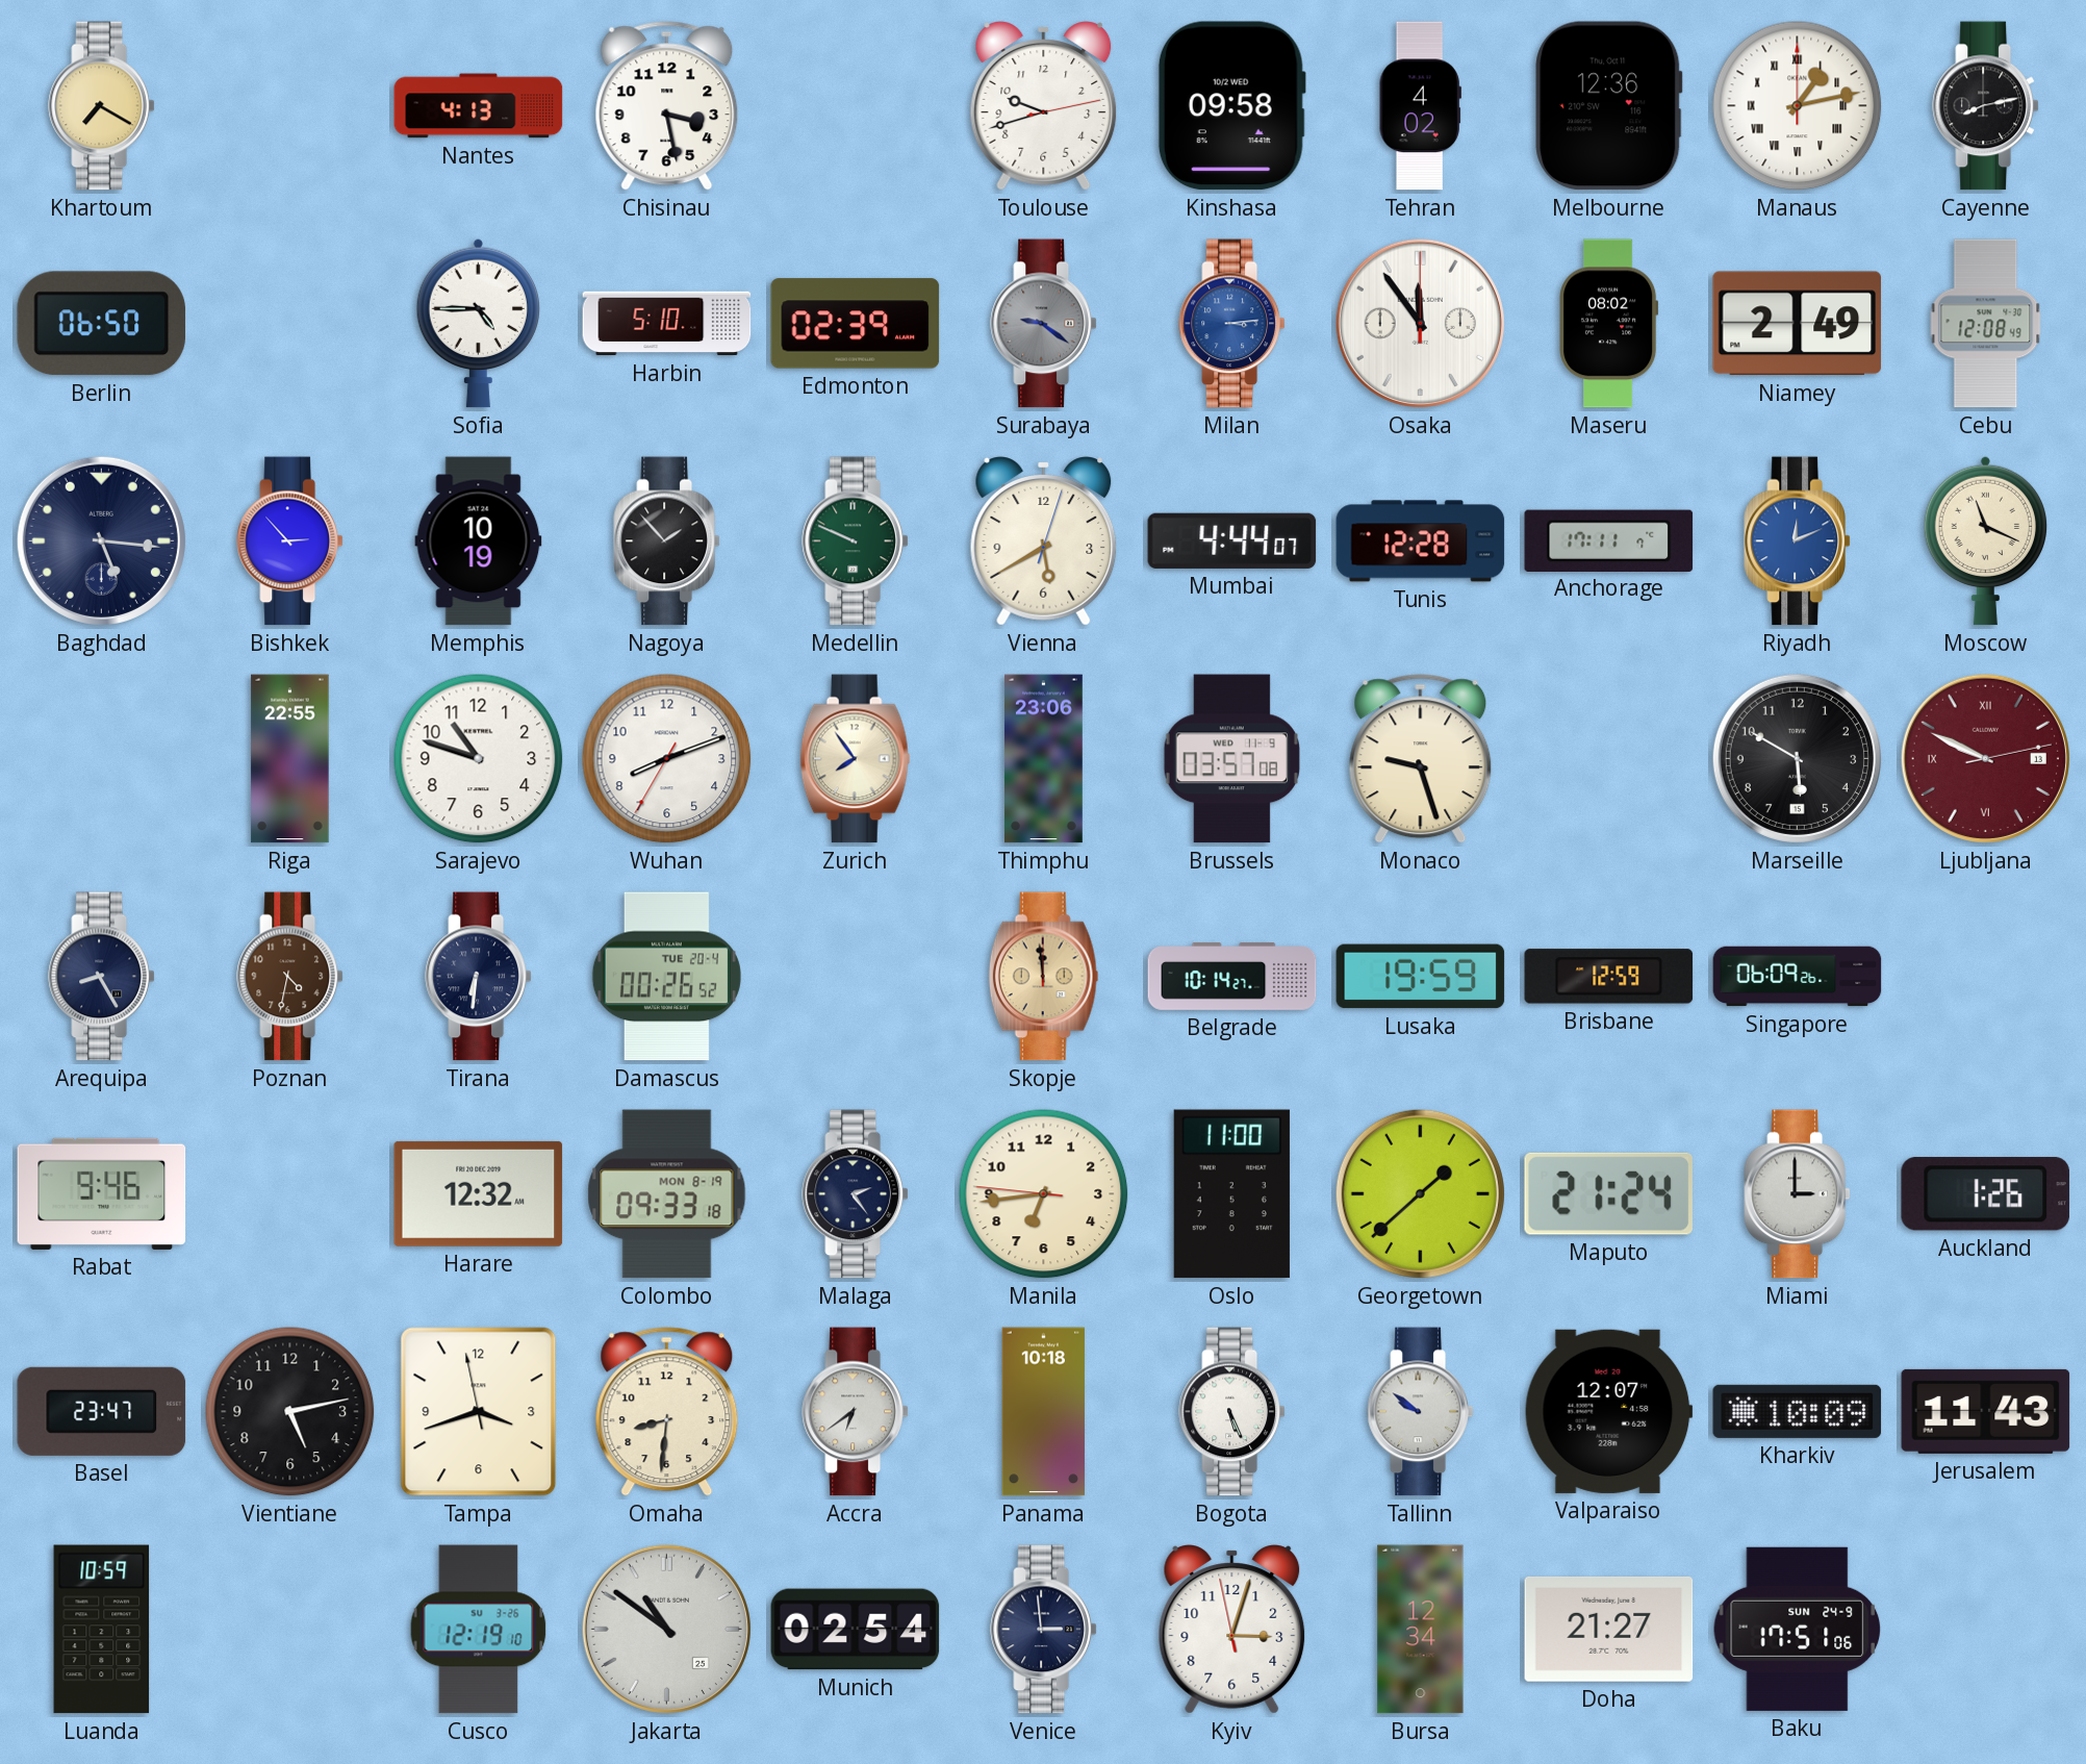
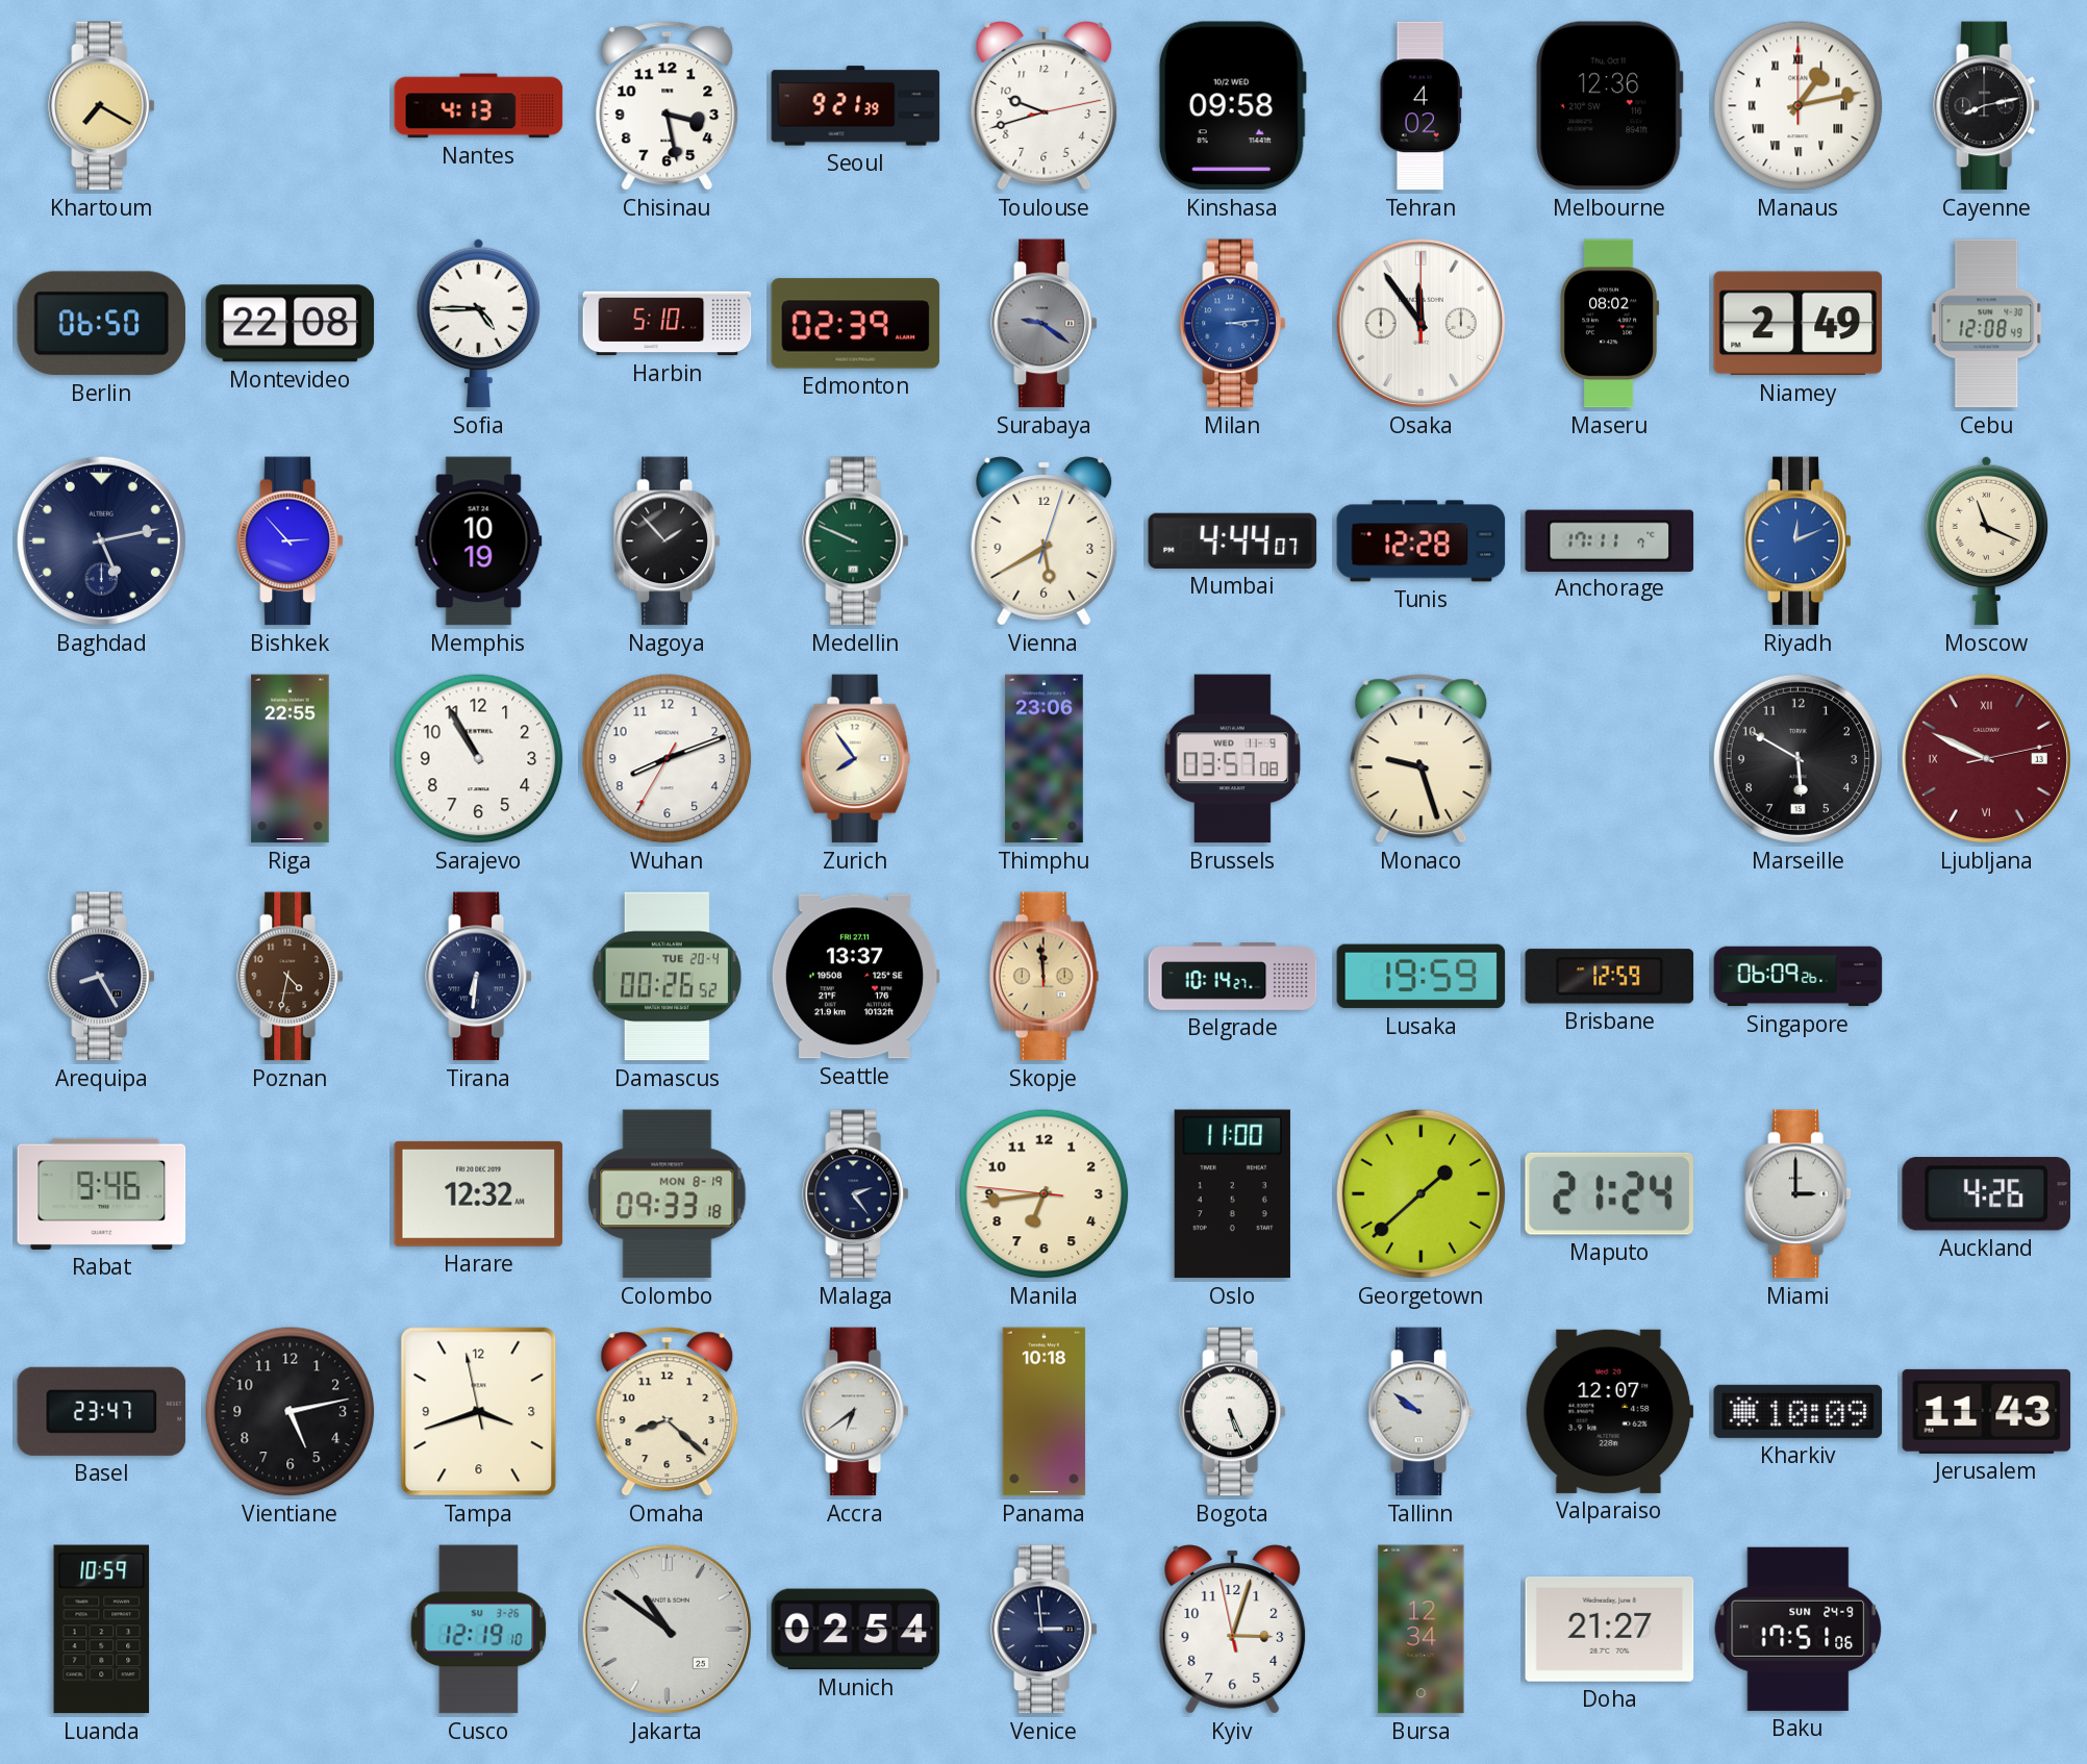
Seoul: none -> 9:21
Montevideo: none -> 22:08
Baghdad: 5:16 -> 5:13
Sarajevo: 10:48 -> 10:55
Seattle: none -> 13:37
Auckland: 1:26 -> 4:26
Omaha: 8:31 -> 8:22
